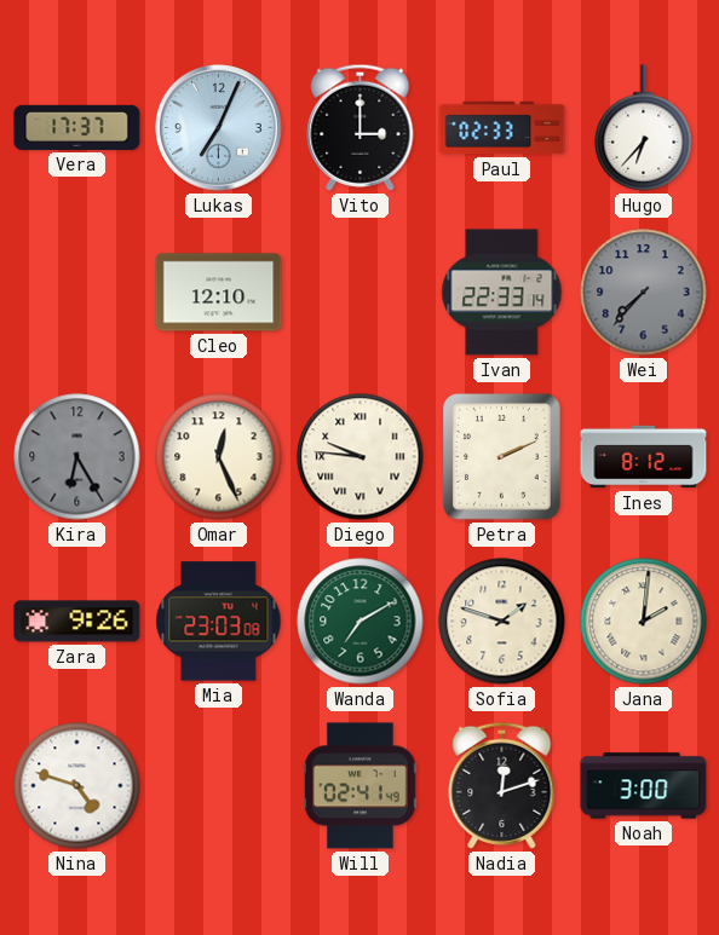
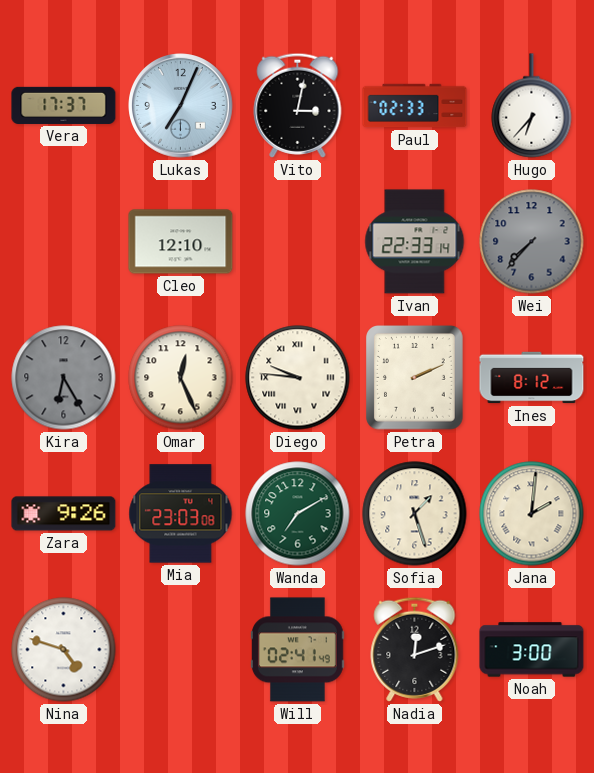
Vito: 3:00 -> 3:02
Sofia: 1:48 -> 1:27
